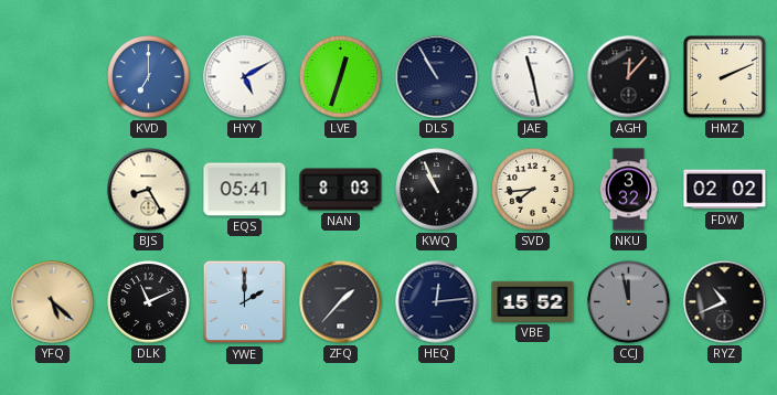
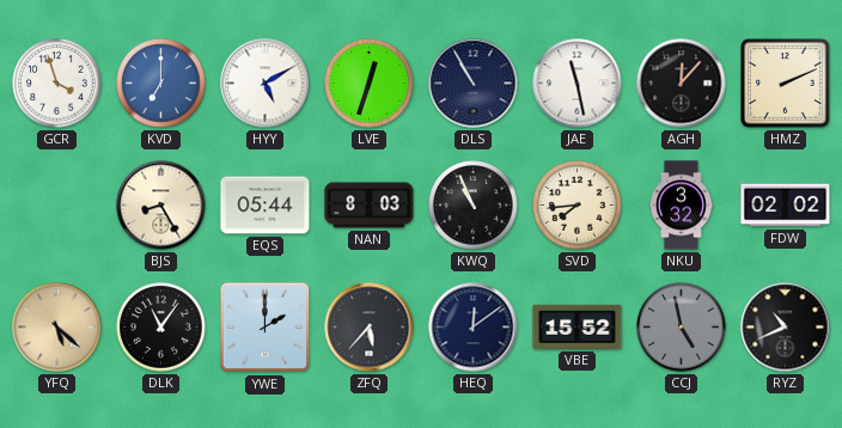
GCR: none -> 3:57
EQS: 05:41 -> 05:44
DLK: 11:11 -> 11:06
ZFQ: 1:37 -> 5:37
HEQ: 12:14 -> 12:09
CCJ: 11:58 -> 4:58
